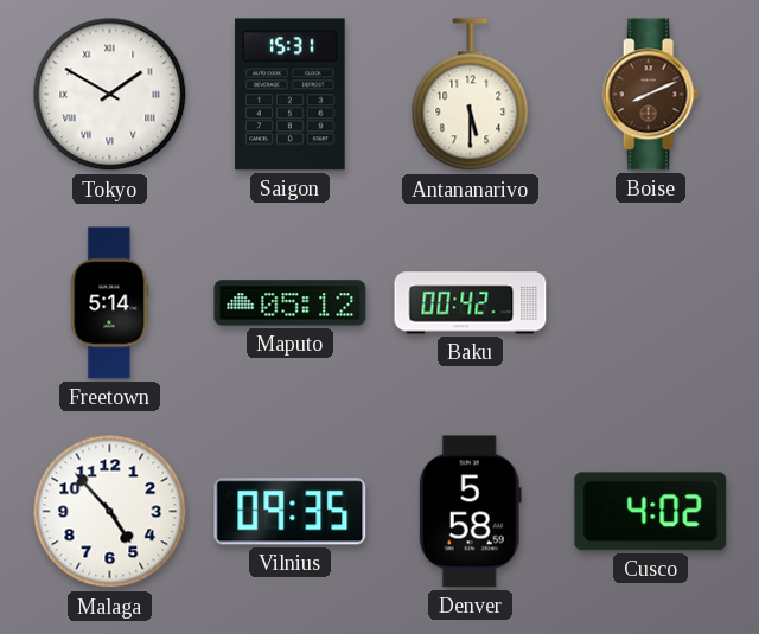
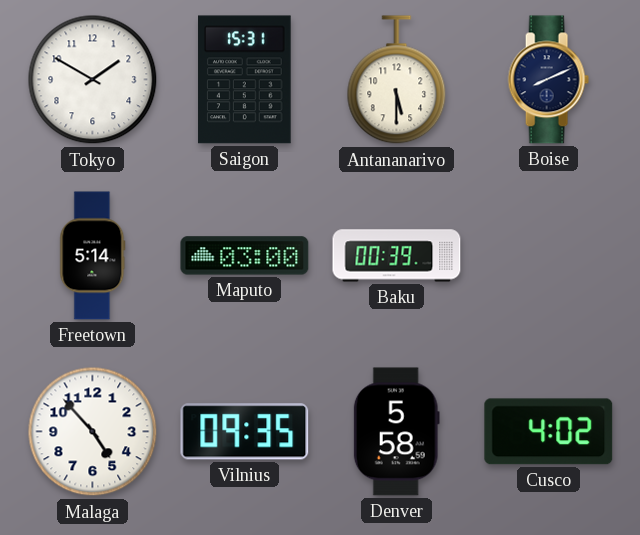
Tokyo numerals: Roman -> Arabic
Boise dial: brown -> navy
Maputo: 05:12 -> 03:00
Baku: 00:42 -> 00:39
